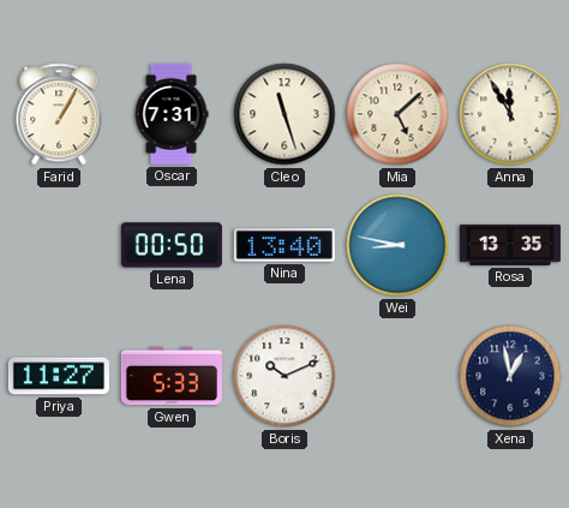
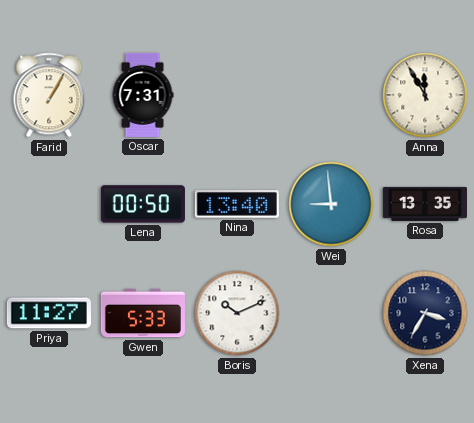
Cleo: 11:27 -> none
Mia: 5:08 -> none
Wei: 8:47 -> 8:59
Xena: 12:58 -> 3:35
